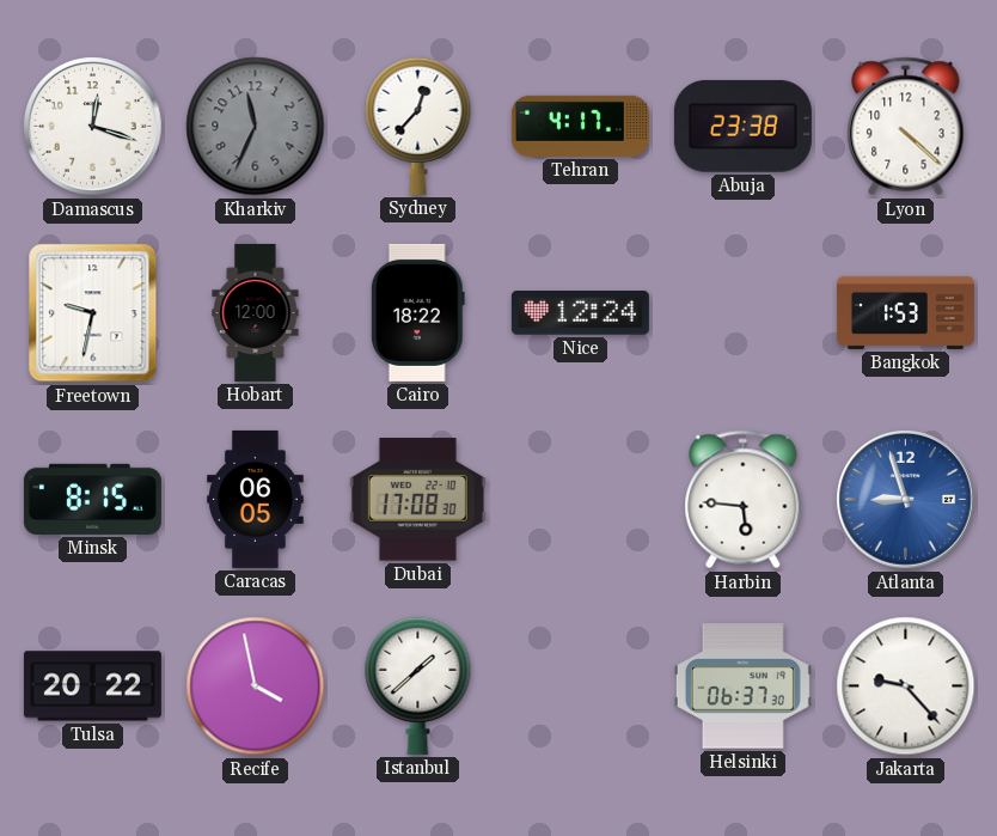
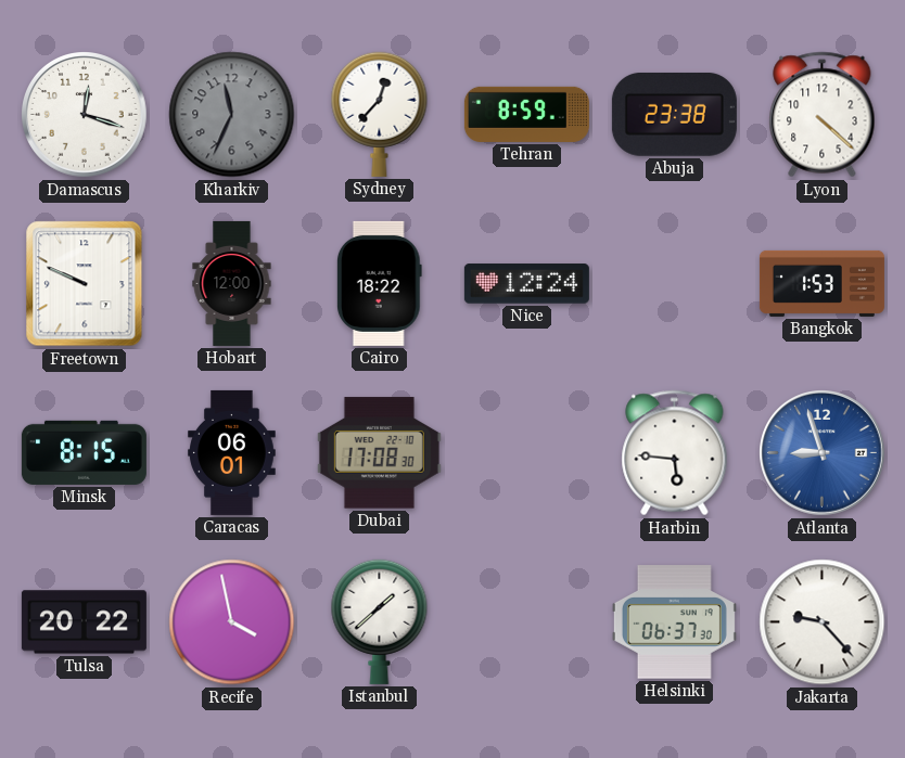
Tehran: 4:17 -> 8:59
Freetown: 9:32 -> 9:49
Caracas: 06:05 -> 06:01
